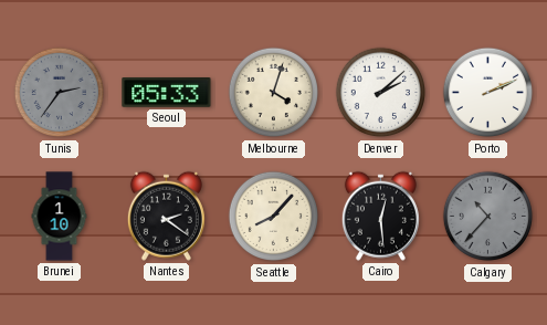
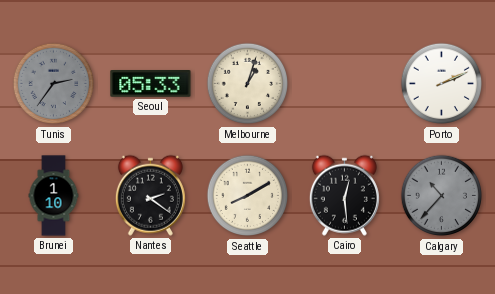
Melbourne: 4:03 -> 1:03
Denver: 2:08 -> none
Seattle: 8:07 -> 8:10
